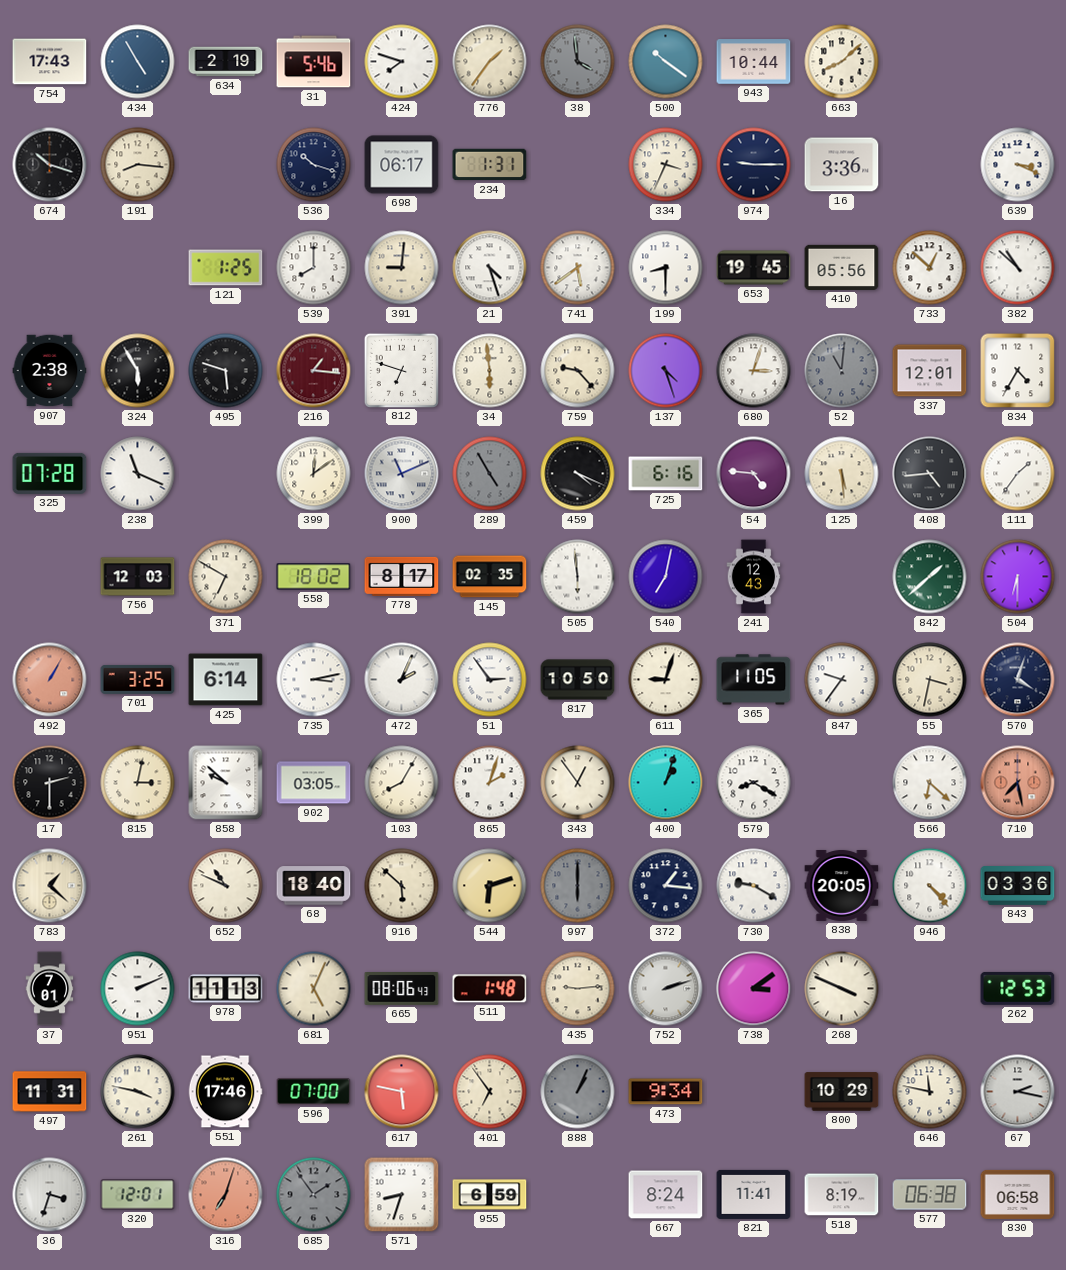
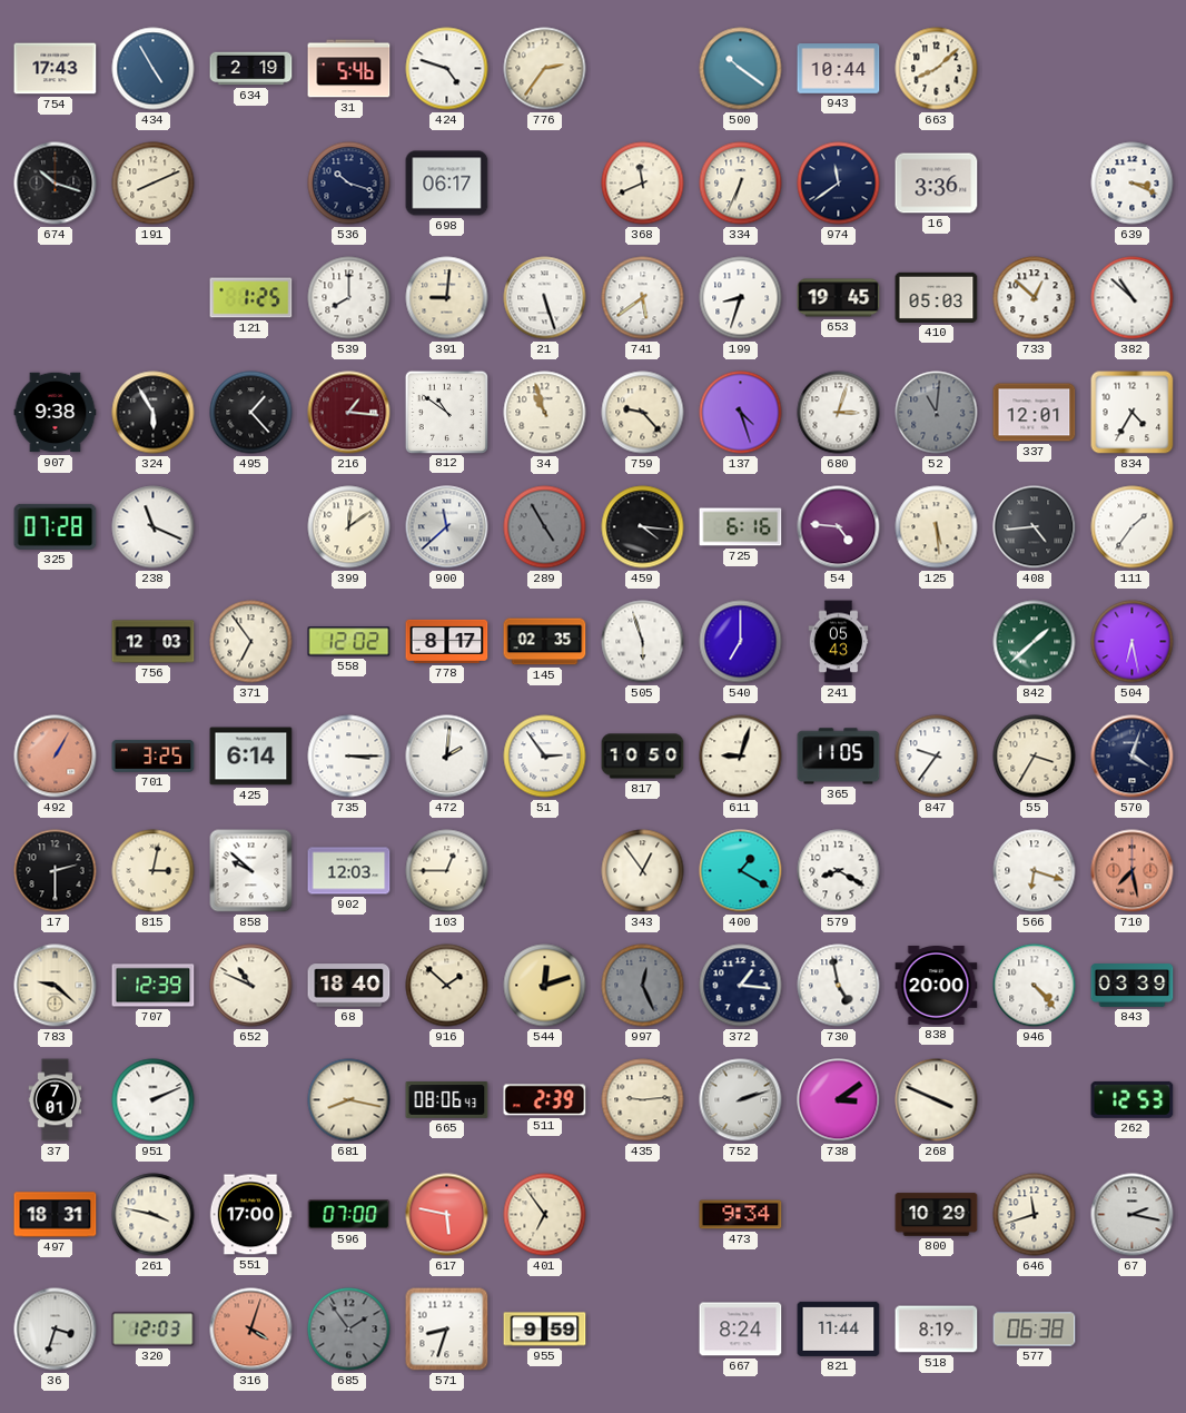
424: 7:48 -> 4:48
776: 1:36 -> 2:36
38: 3:59 -> none
191: 8:16 -> 8:11
234: 1:31 -> none
368: none -> 11:41
334: 3:34 -> 6:34
974: 9:15 -> 11:39
21: 4:27 -> 5:27
199: 8:30 -> 8:33
410: 05:56 -> 05:03
907: 2:38 -> 9:38
495: 5:48 -> 1:23
812: 6:48 -> 10:51
34: 5:59 -> 10:57
900: 11:11 -> 11:38
459: 4:19 -> 4:16
371: 6:50 -> 6:54
558: 18:02 -> 12:02
505: 5:59 -> 5:57
540: 7:02 -> 7:00
241: 12:43 -> 05:43
504: 6:30 -> 6:28
735: 3:13 -> 3:15
472: 2:04 -> 2:01
55: 3:32 -> 3:35
902: 03:05 -> 12:03
103: 8:05 -> 12:45
865: 2:03 -> none
400: 1:03 -> 1:20
566: 6:22 -> 6:18
783: 1:22 -> 9:22
707: none -> 12:39
916: 5:52 -> 1:52
544: 6:12 -> 12:12
997: 6:00 -> 12:26
730: 9:20 -> 4:58
838: 20:05 -> 20:00
843: 03:36 -> 03:39
978: 11:13 -> none
681: 5:04 -> 8:17
511: 1:48 -> 2:39
497: 11:31 -> 18:31
551: 17:46 -> 17:00
888: 1:04 -> none
646: 11:47 -> 11:42
320: 12:01 -> 12:03
316: 7:03 -> 4:03
955: 6:59 -> 9:59
821: 11:41 -> 11:44
830: 06:58 -> none
